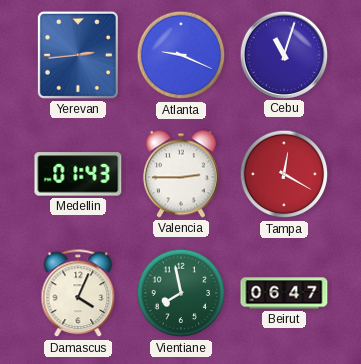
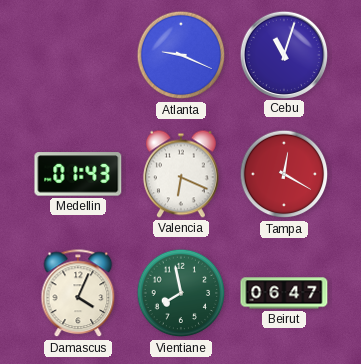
Yerevan: 2:44 -> none
Valencia: 2:45 -> 6:19
